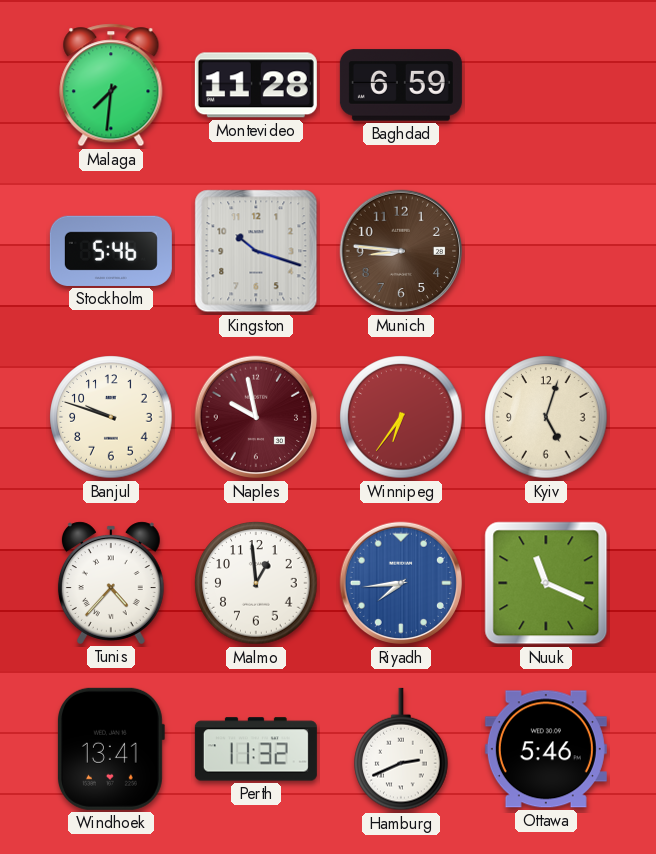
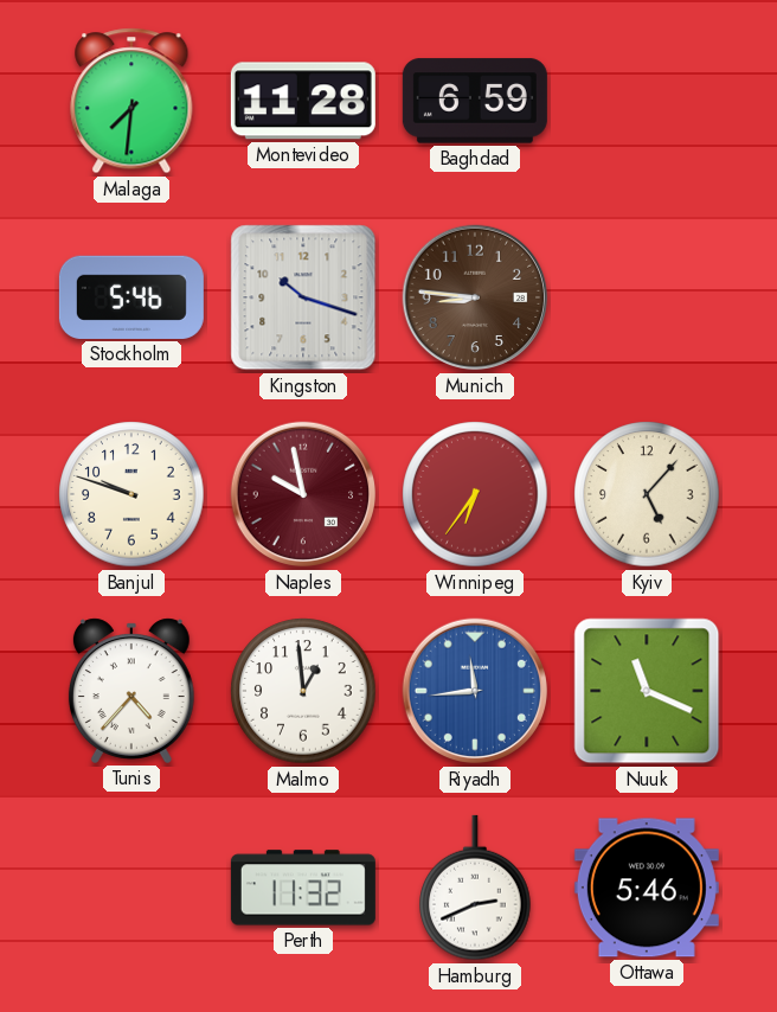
Kyiv: 5:03 -> 5:07
Riyadh: 7:44 -> 11:44
Windhoek: 13:41 -> none
